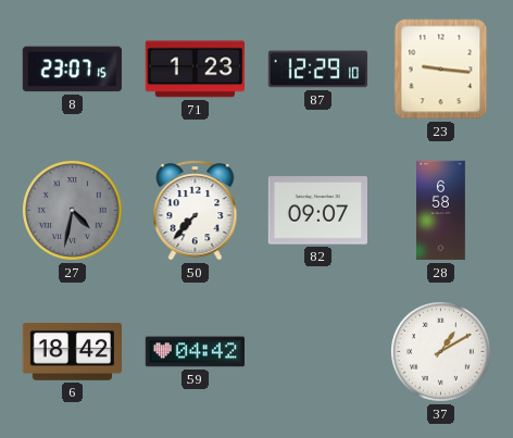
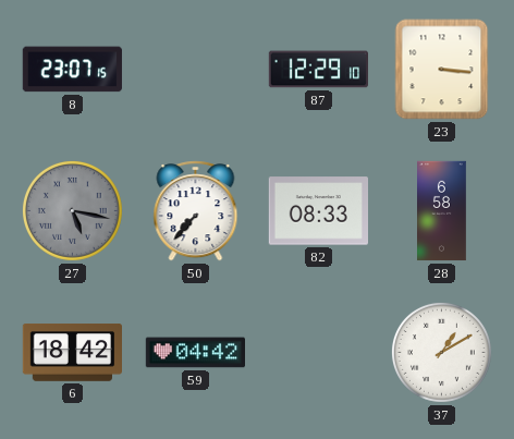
71: 1:23 -> none
23: 9:16 -> 3:16
27: 4:32 -> 5:17
82: 09:07 -> 08:33
